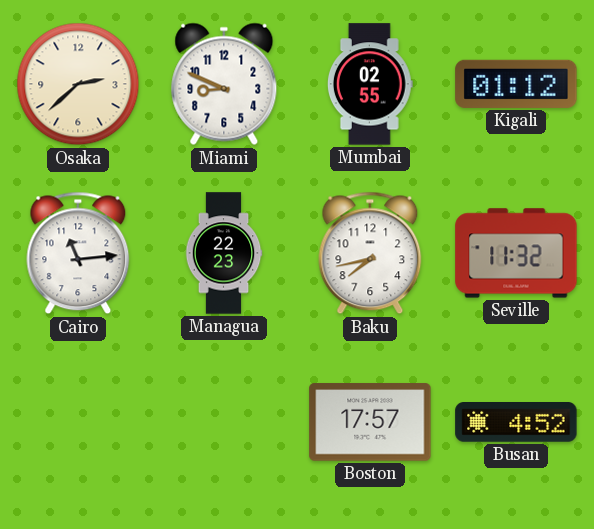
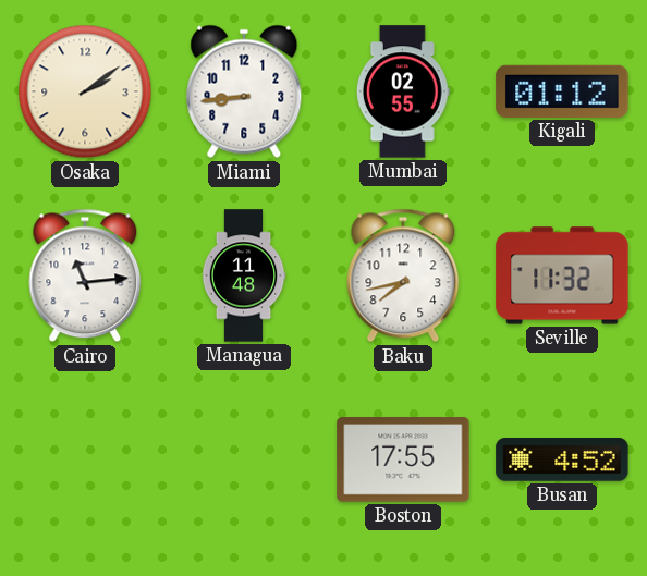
Osaka: 2:38 -> 2:09
Miami: 8:49 -> 8:44
Managua: 22:23 -> 11:48
Boston: 17:57 -> 17:55
